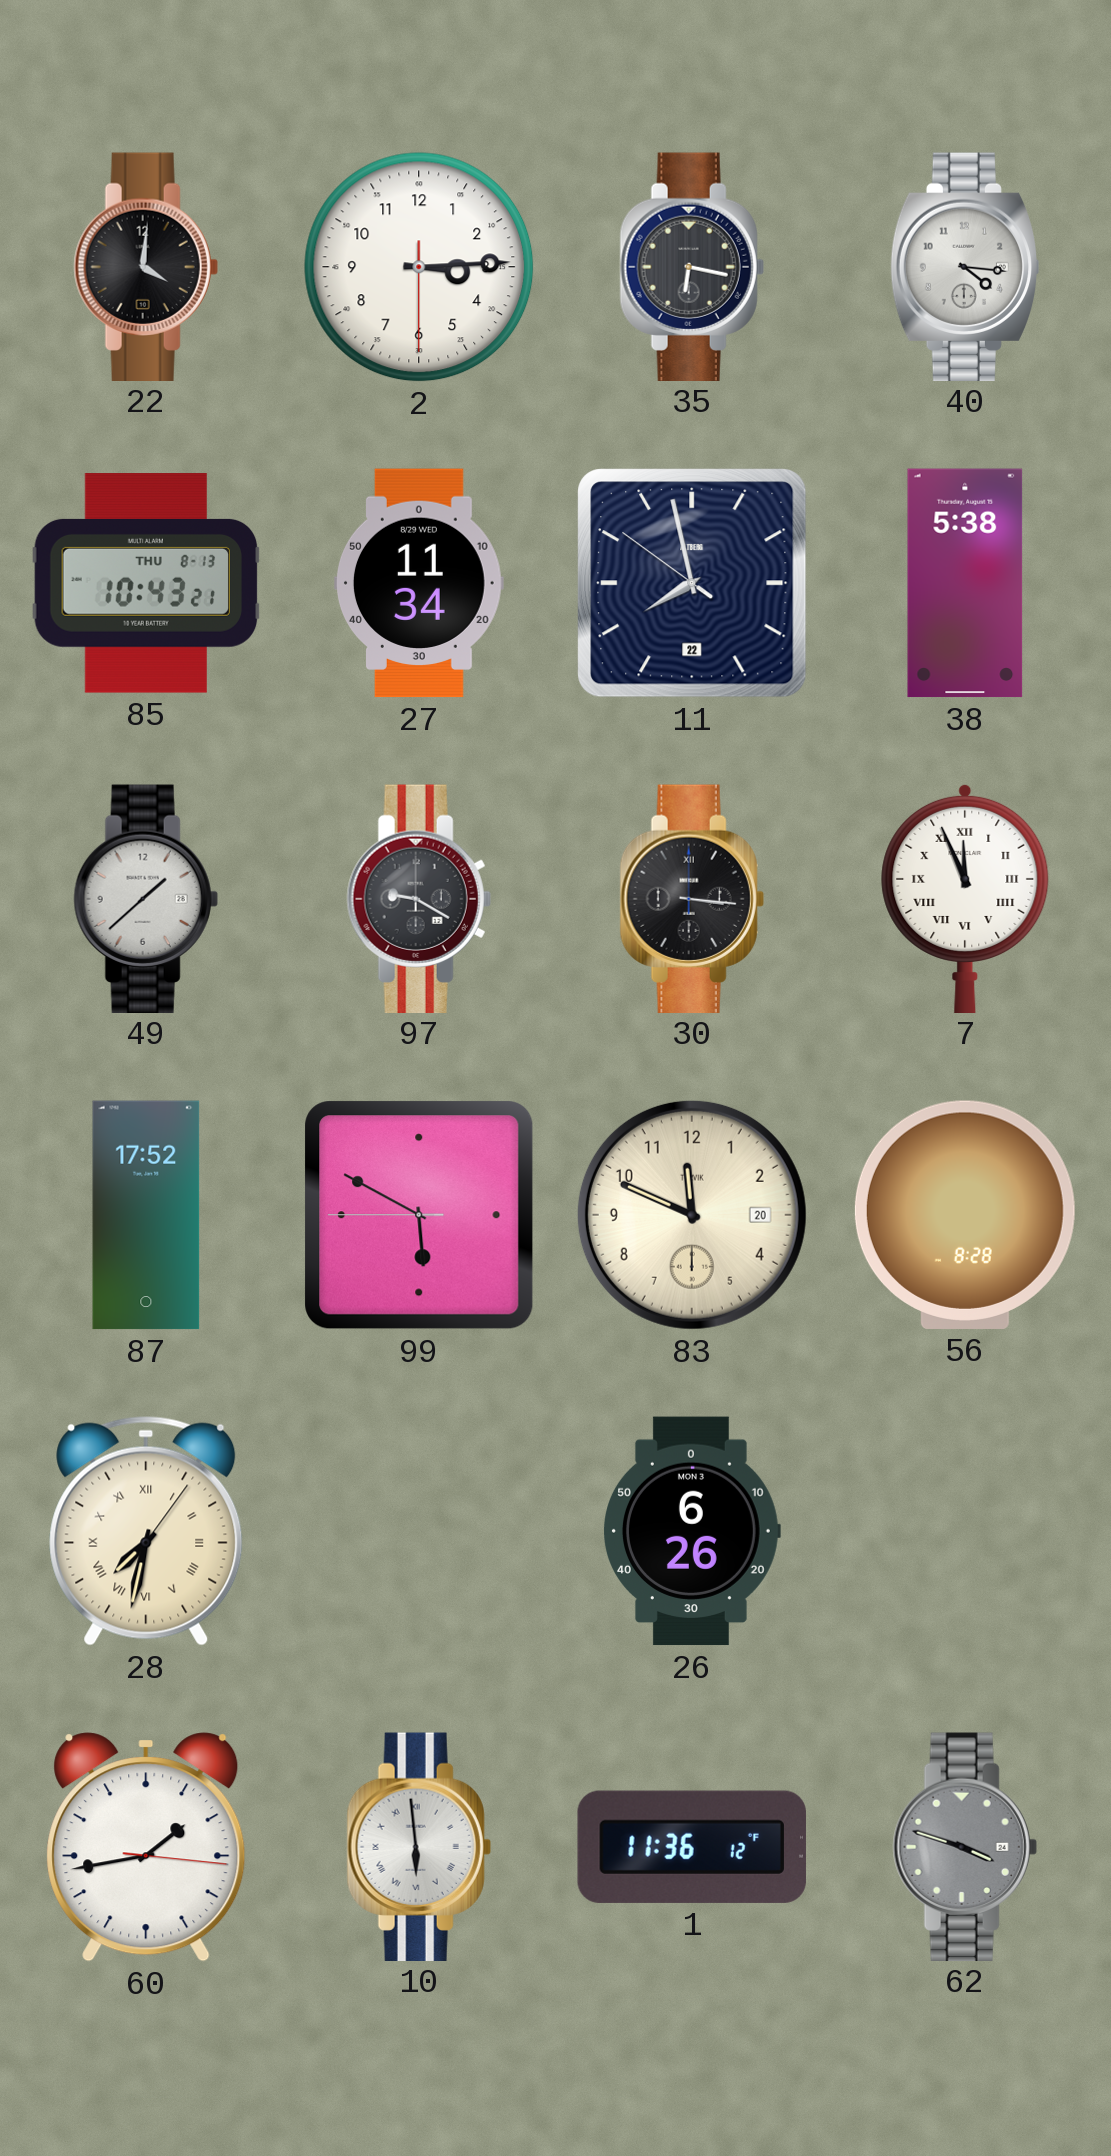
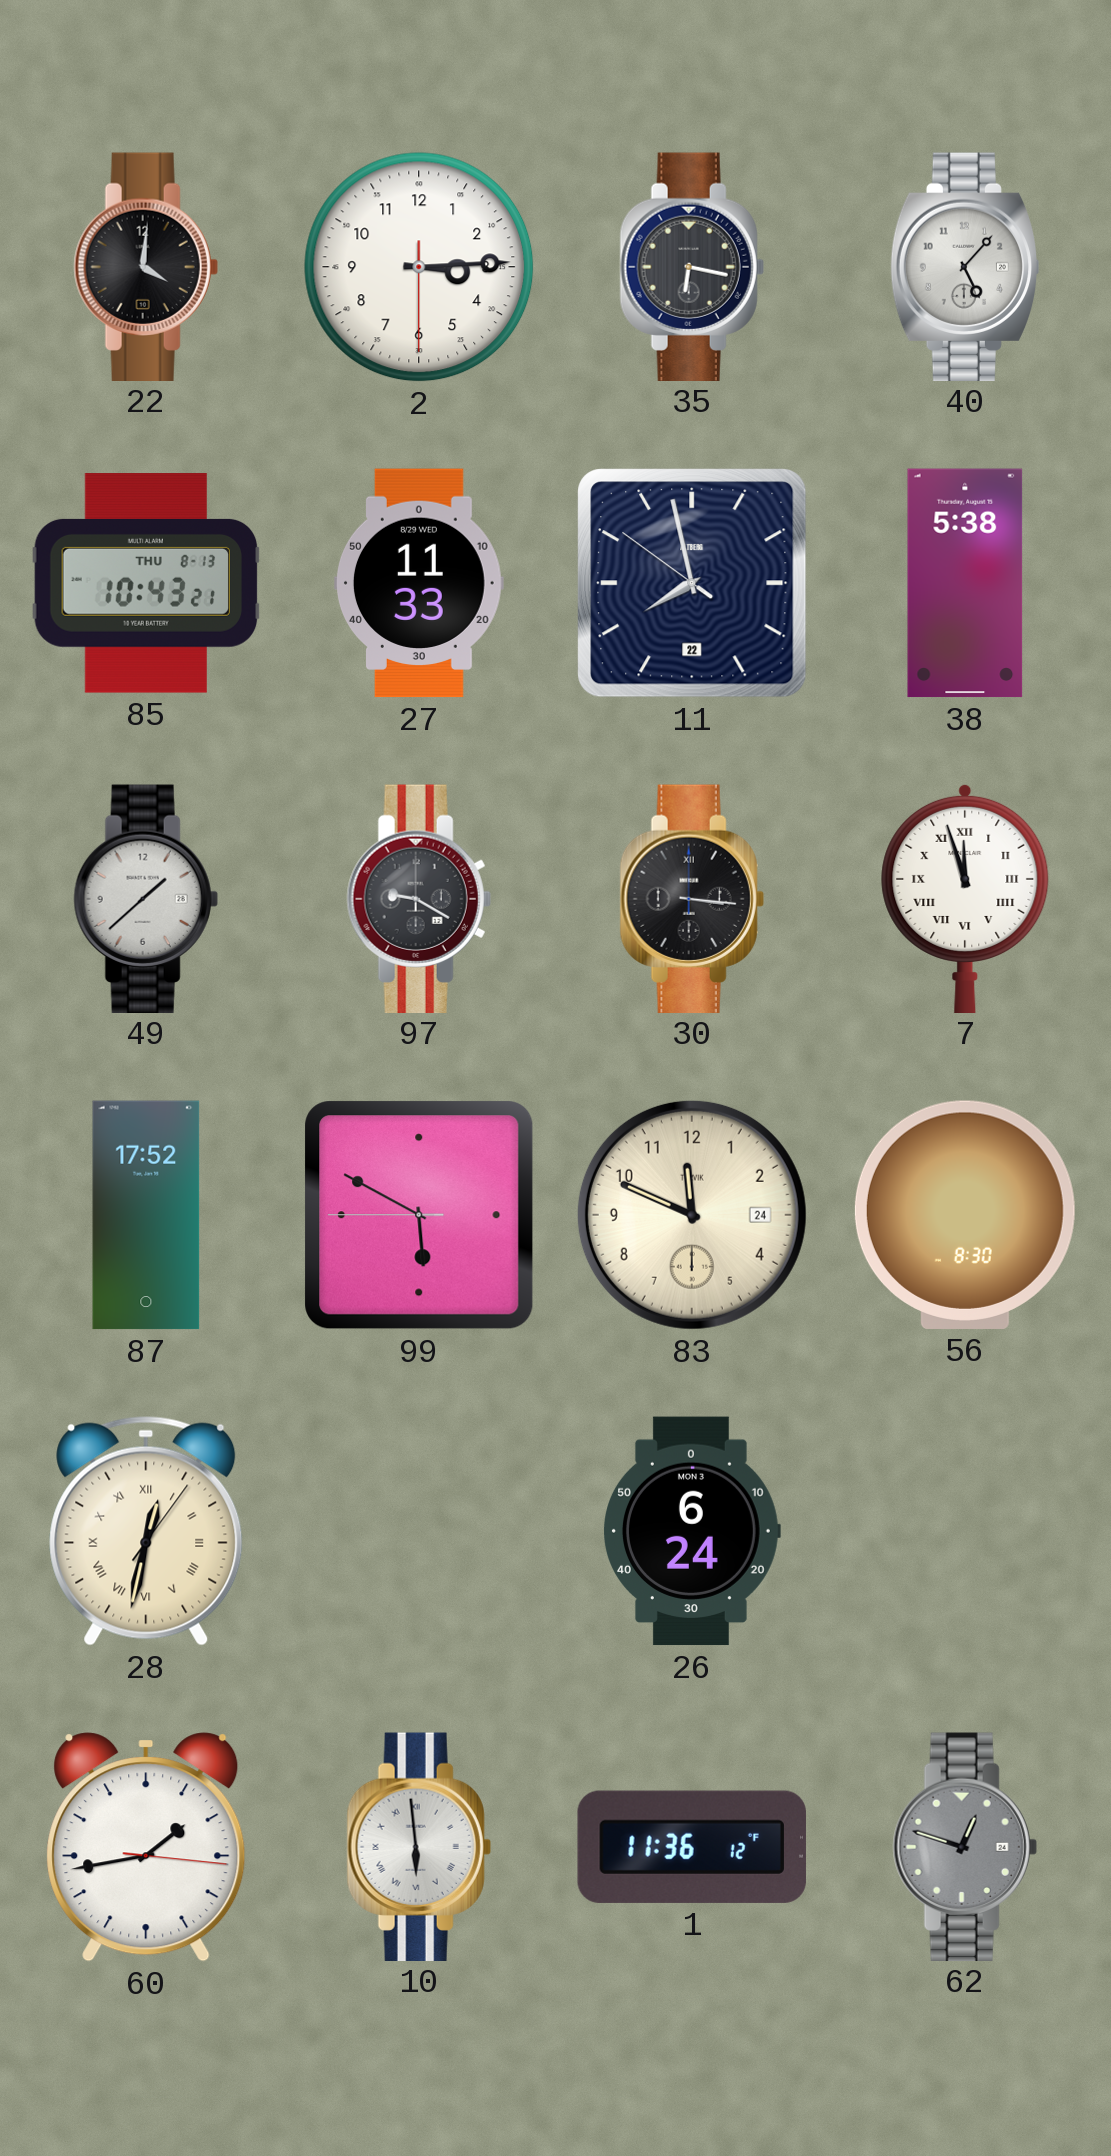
40: 4:16 -> 5:07
27: 11:34 -> 11:33
7: 11:56 -> 11:57
83 date: 20 -> 24
56: 8:28 -> 8:30
28: 7:32 -> 12:32
26: 6:26 -> 6:24
62: 3:48 -> 12:48
